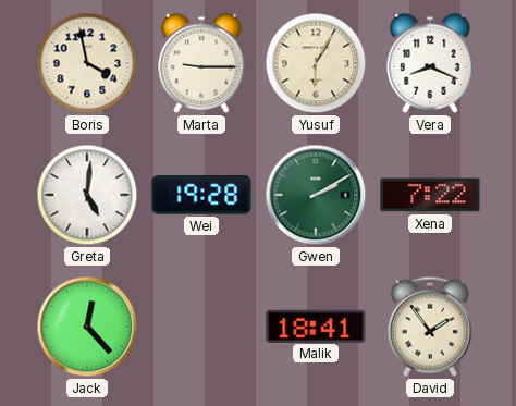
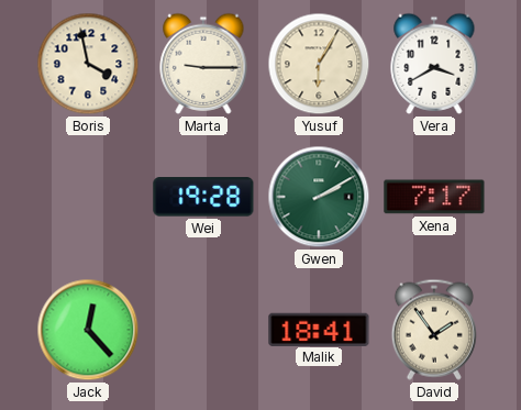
Vera: 8:19 -> 3:40
Greta: 5:01 -> none
Xena: 7:22 -> 7:17
